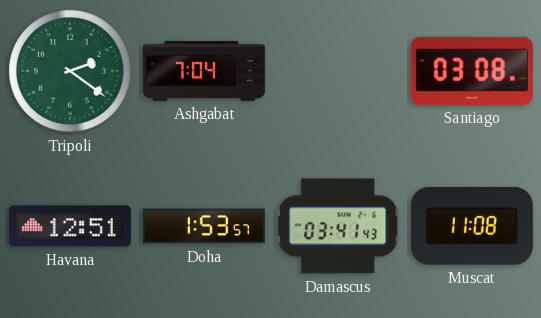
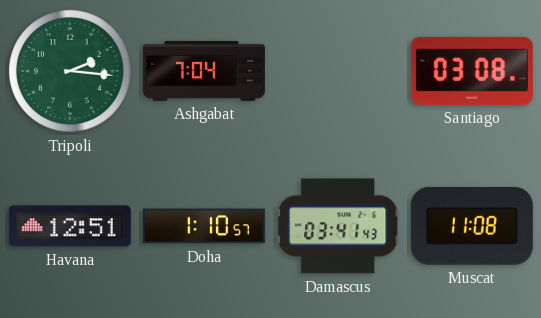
Tripoli: 2:21 -> 2:16
Doha: 1:53 -> 1:10
